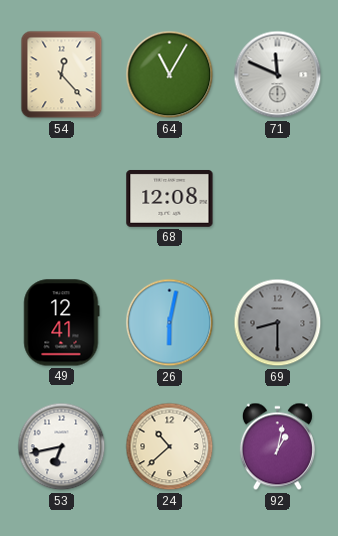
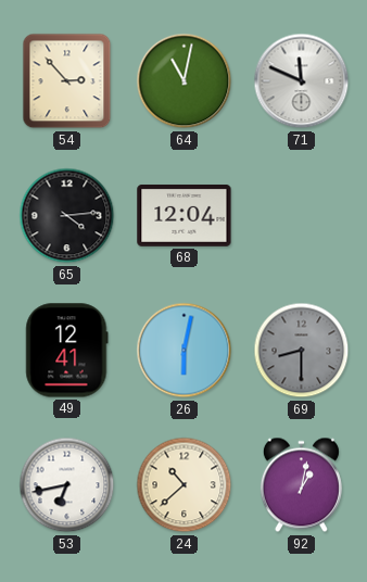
54: 12:23 -> 2:53
64: 11:05 -> 11:02
65: none -> 4:14
68: 12:08 -> 12:04
